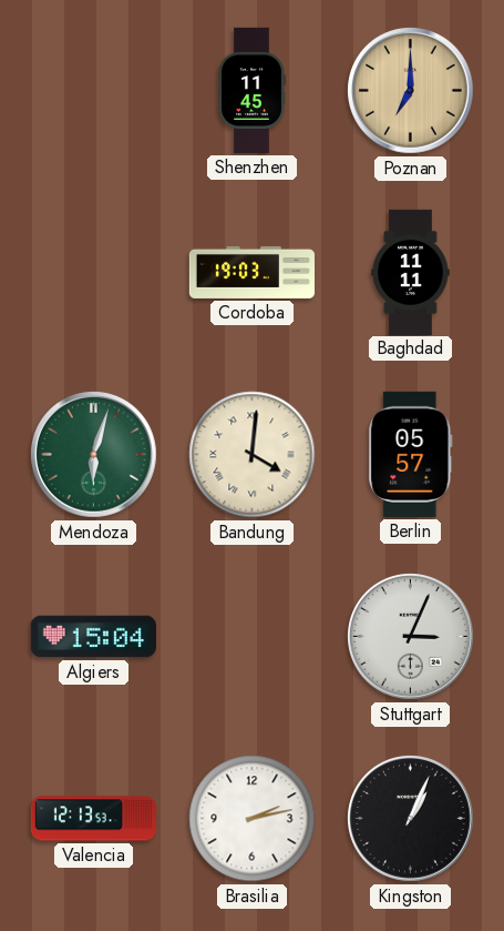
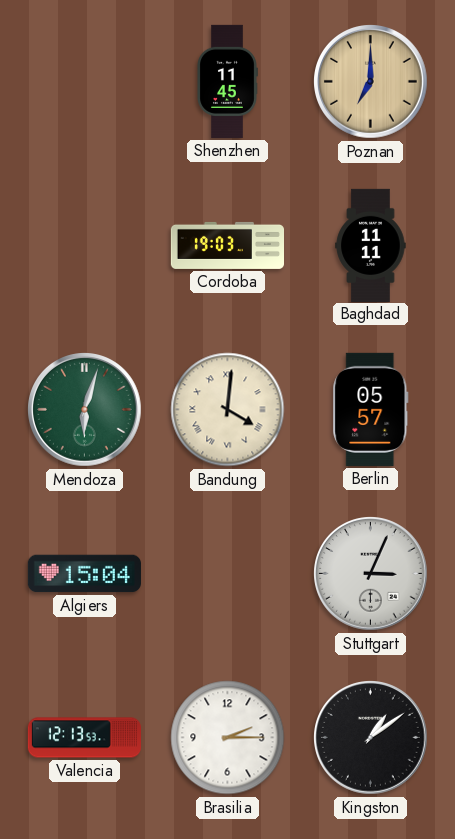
Brasilia: 2:13 -> 2:15
Kingston: 1:04 -> 1:09
